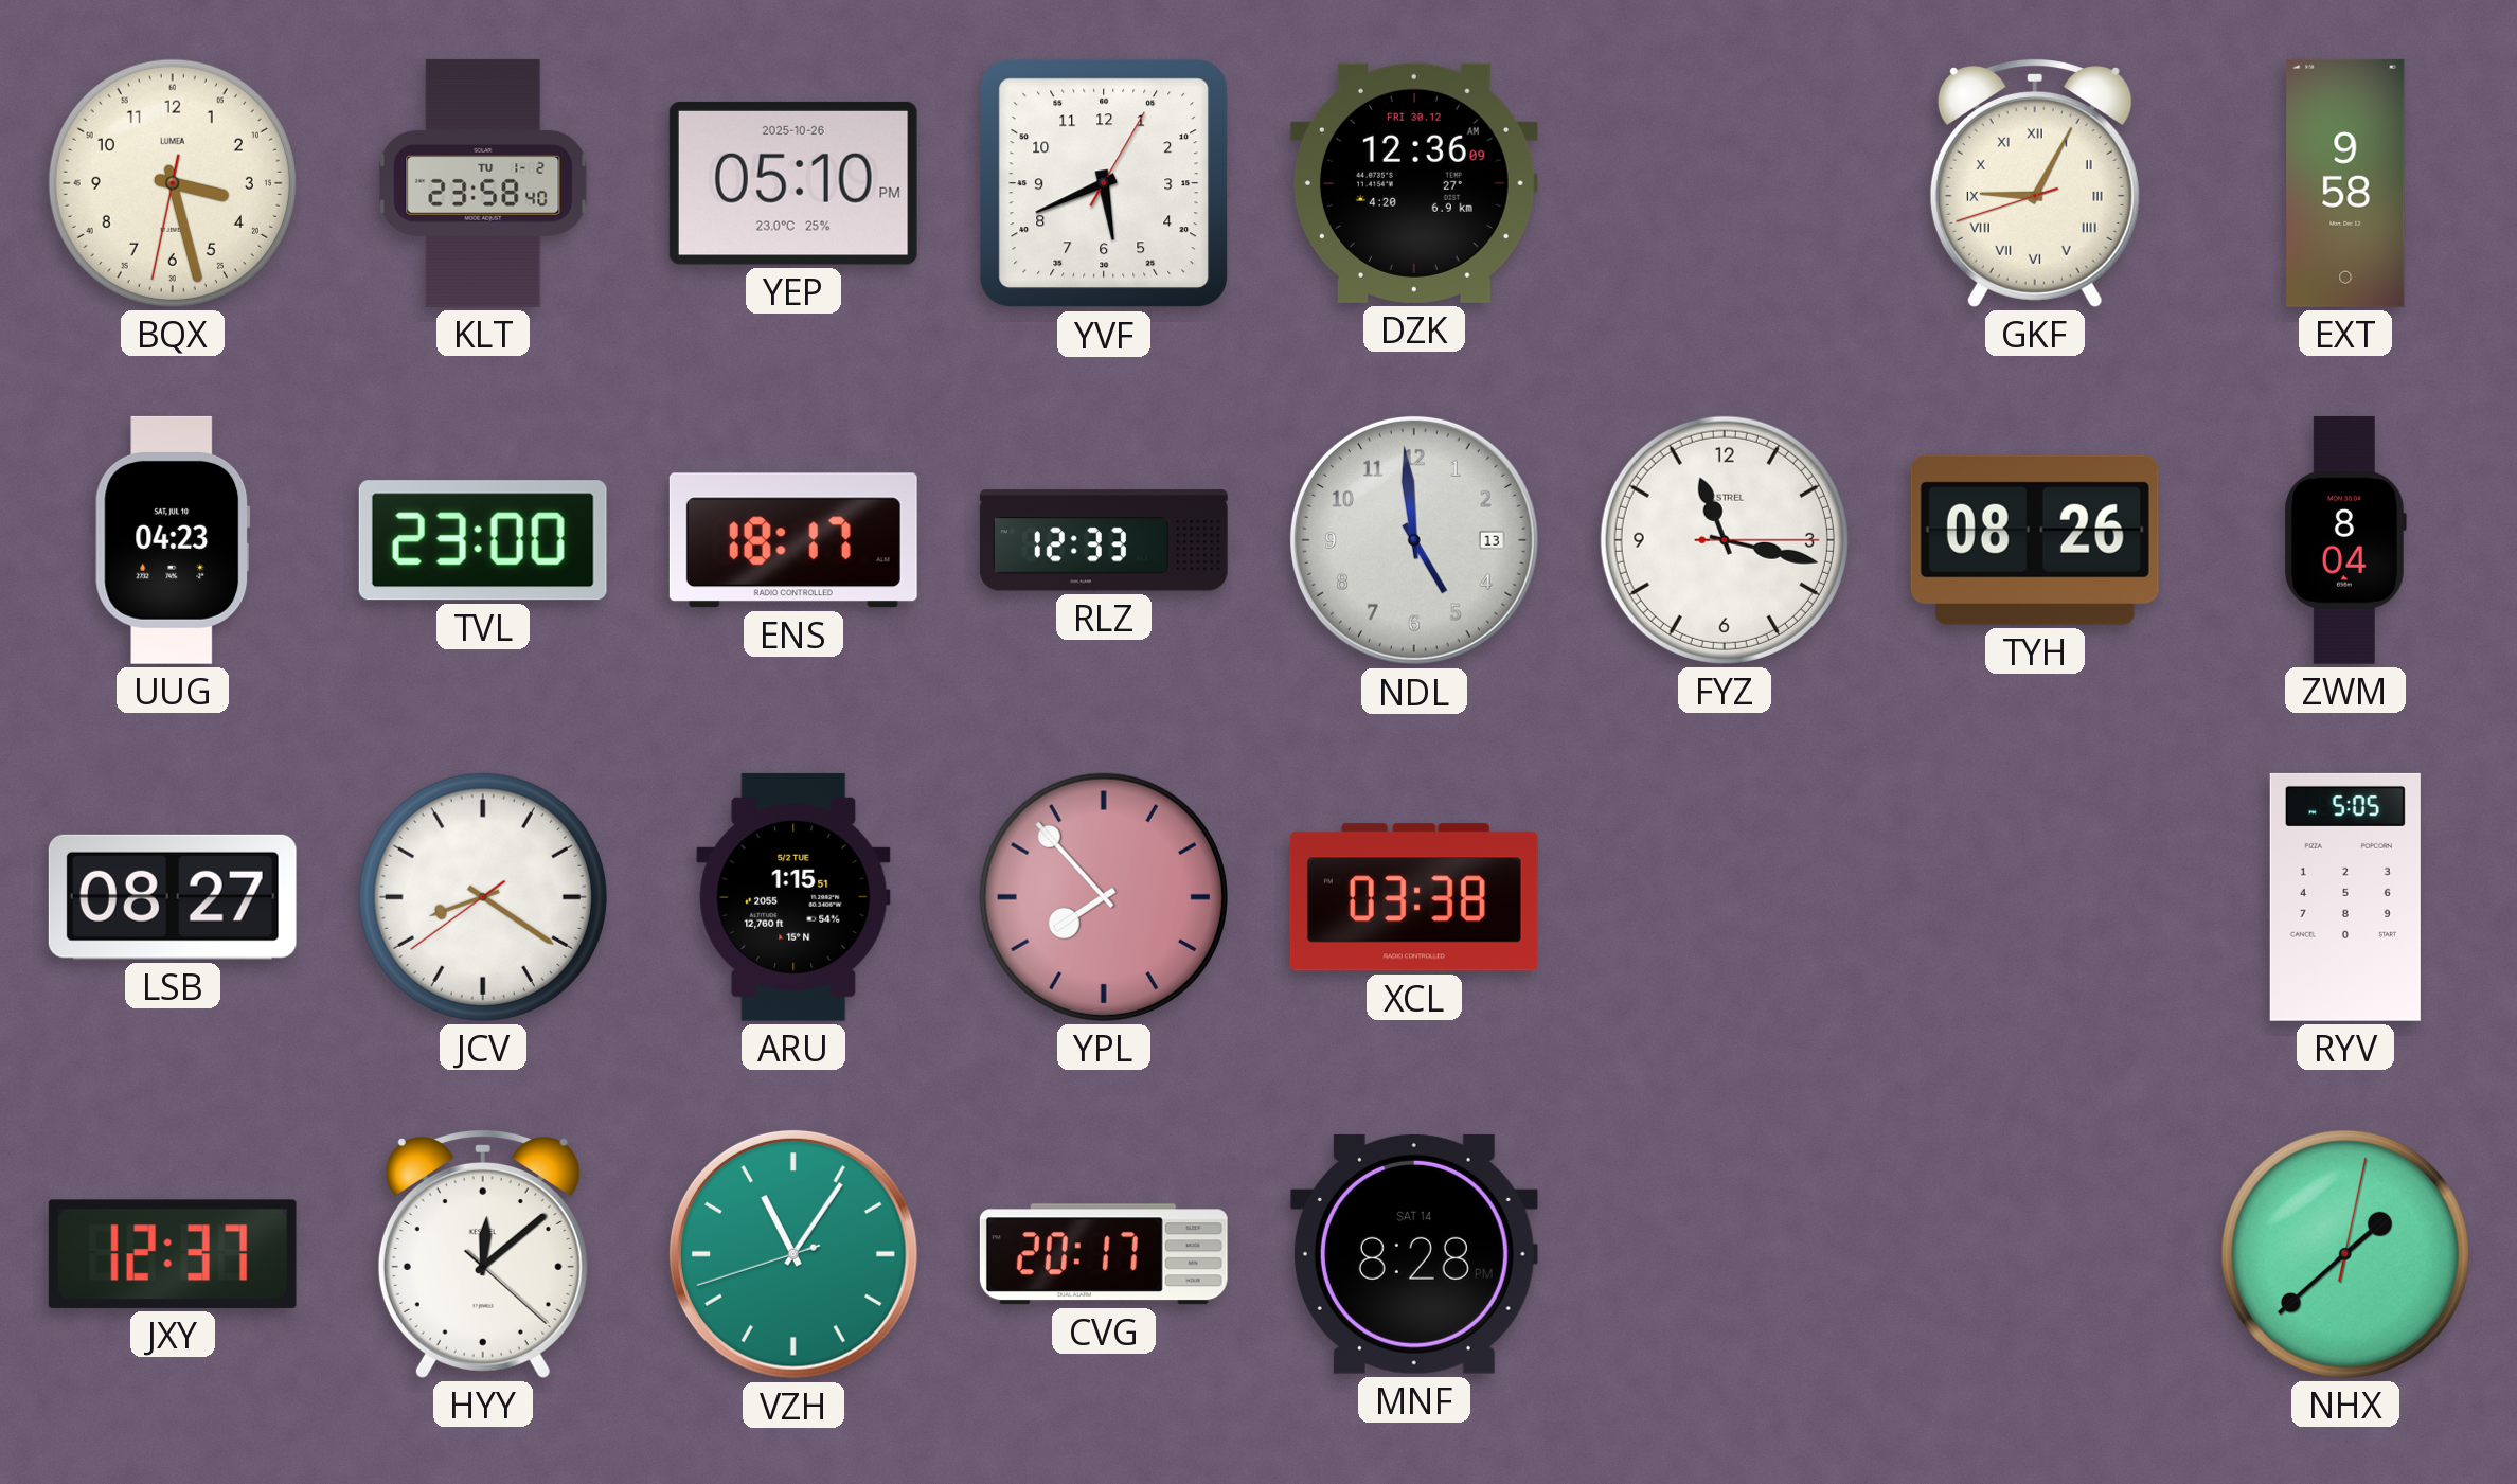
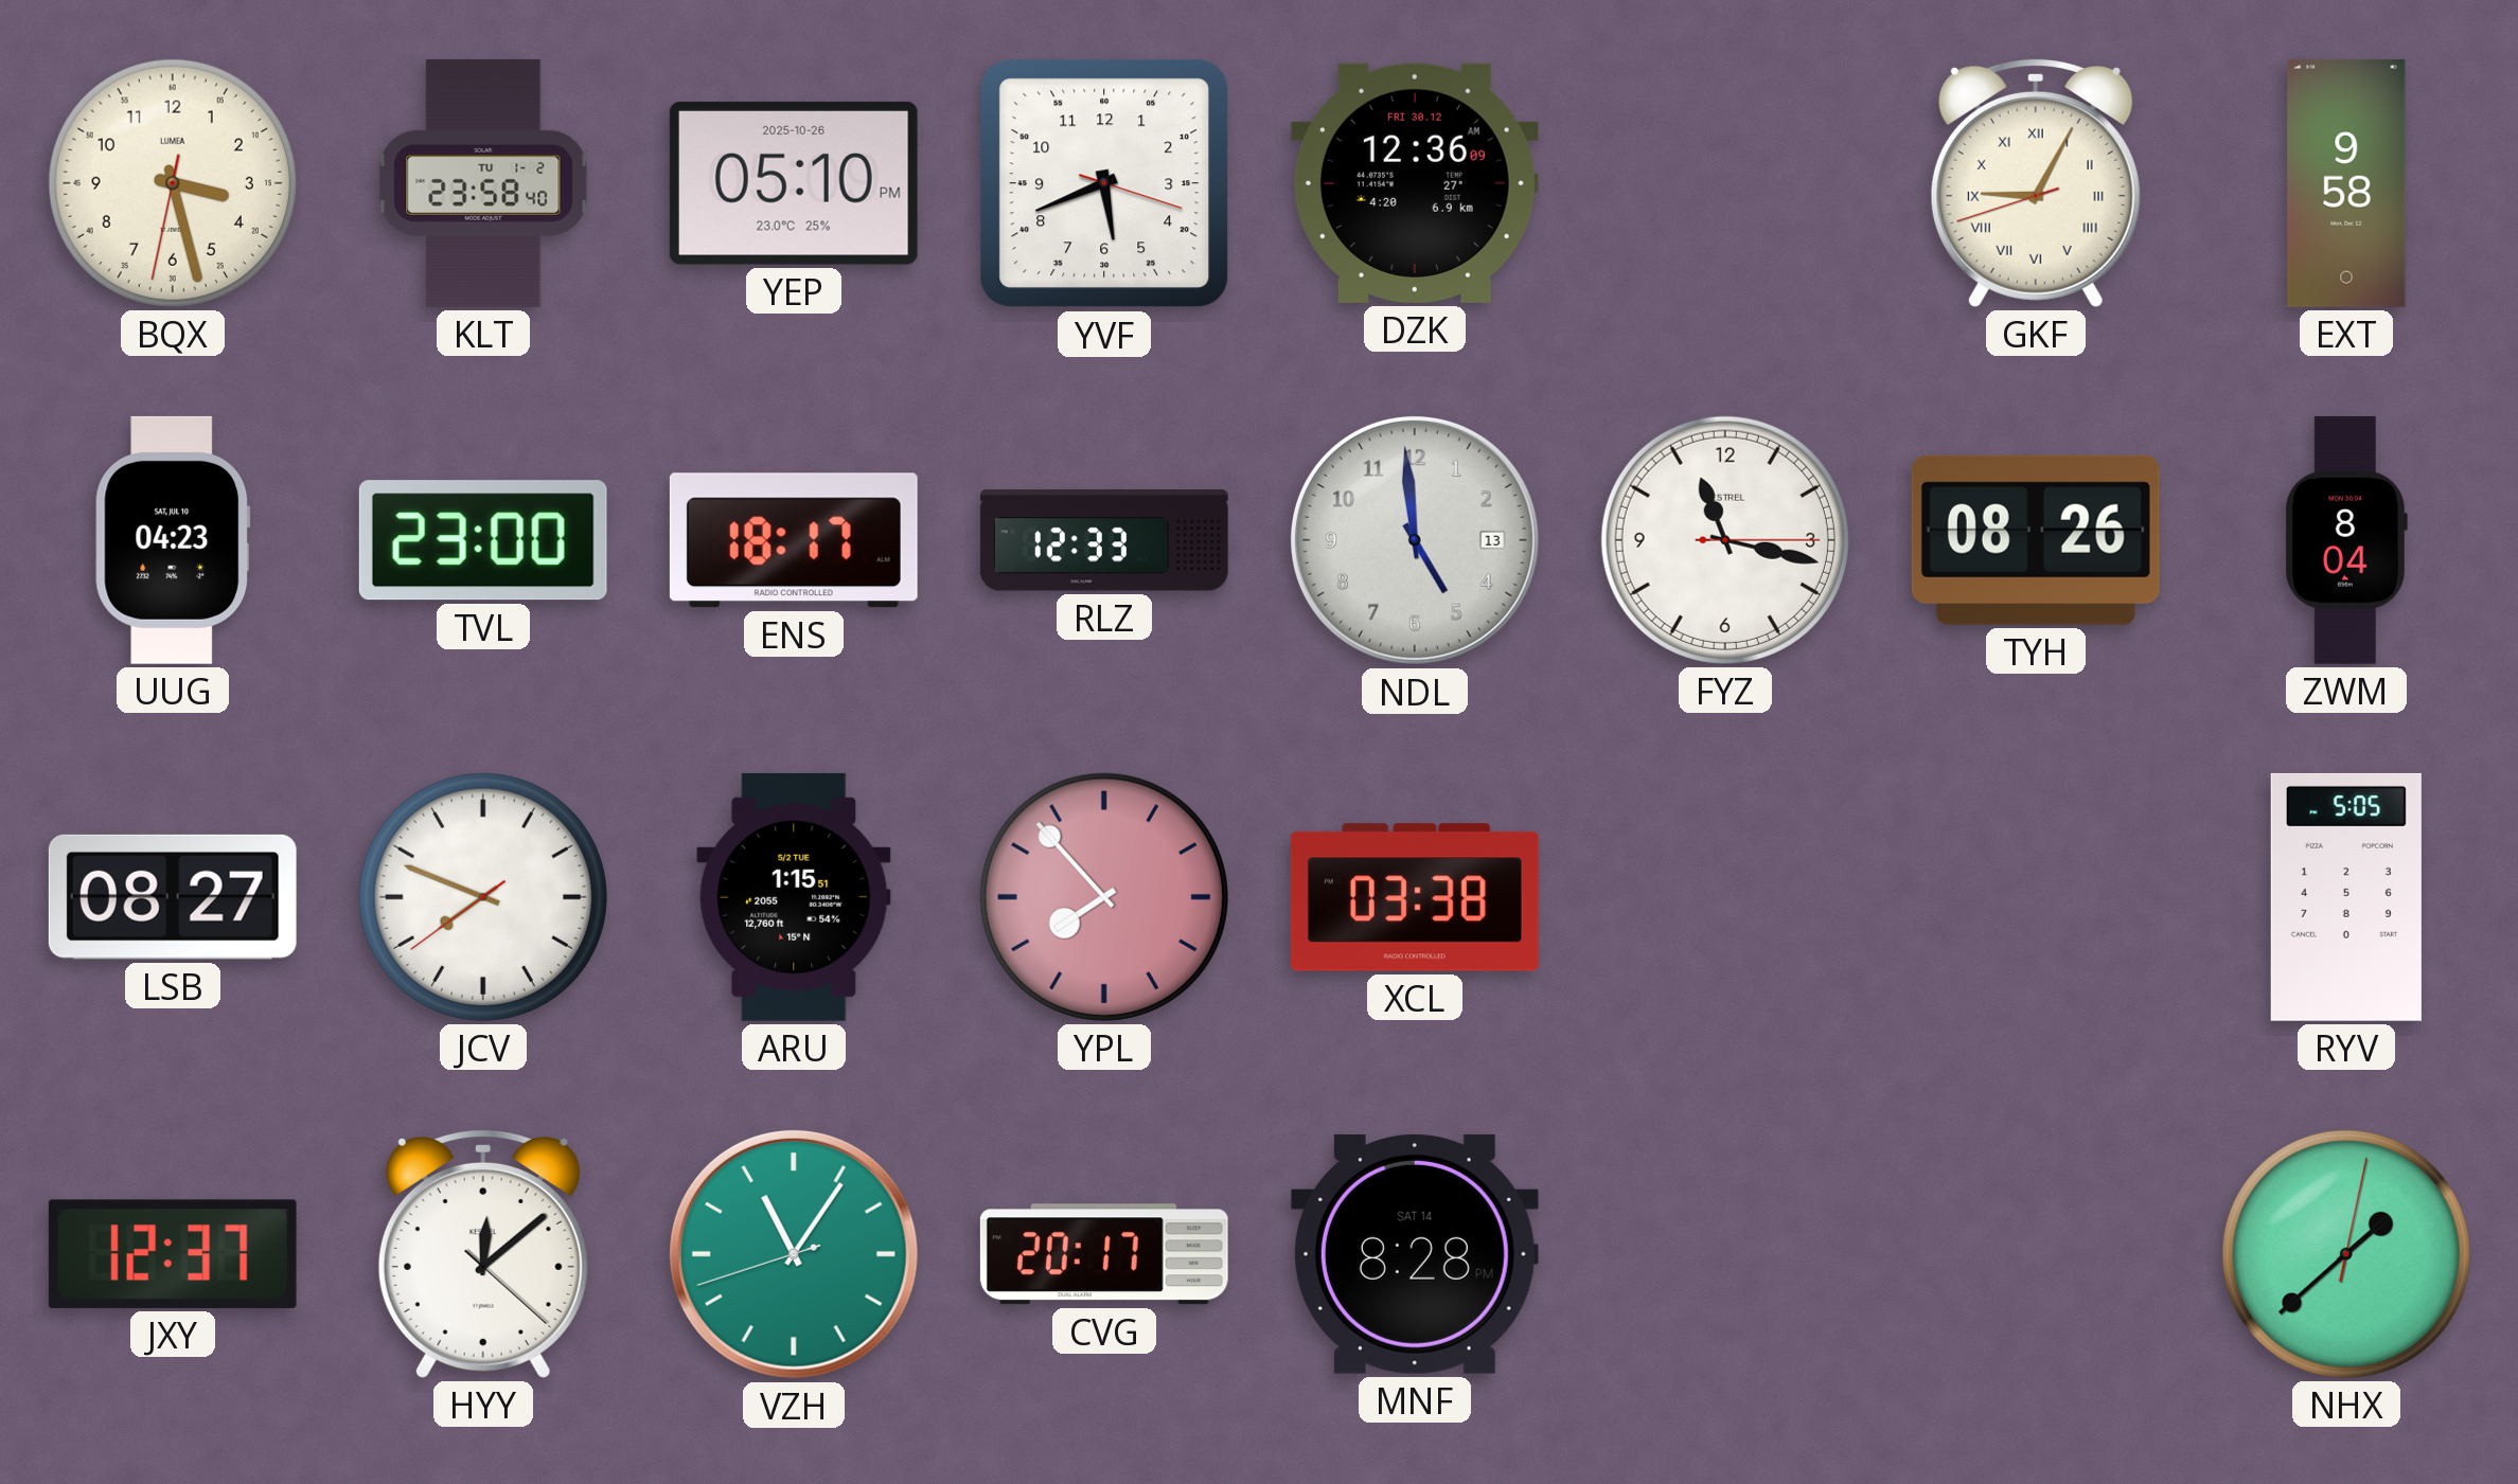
YVF: 5:41:05 -> 5:41:18
JCV: 8:20 -> 7:48
